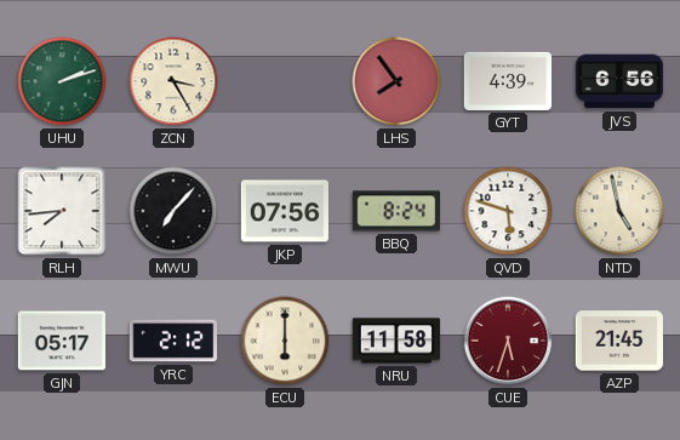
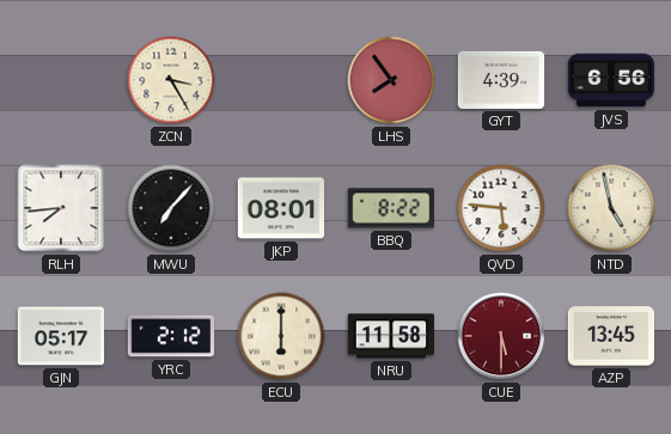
UHU: 2:12 -> none
JKP: 07:56 -> 08:01
BBQ: 8:24 -> 8:22
QVD: 5:48 -> 5:46
CUE: 5:33 -> 5:30
AZP: 21:45 -> 13:45
